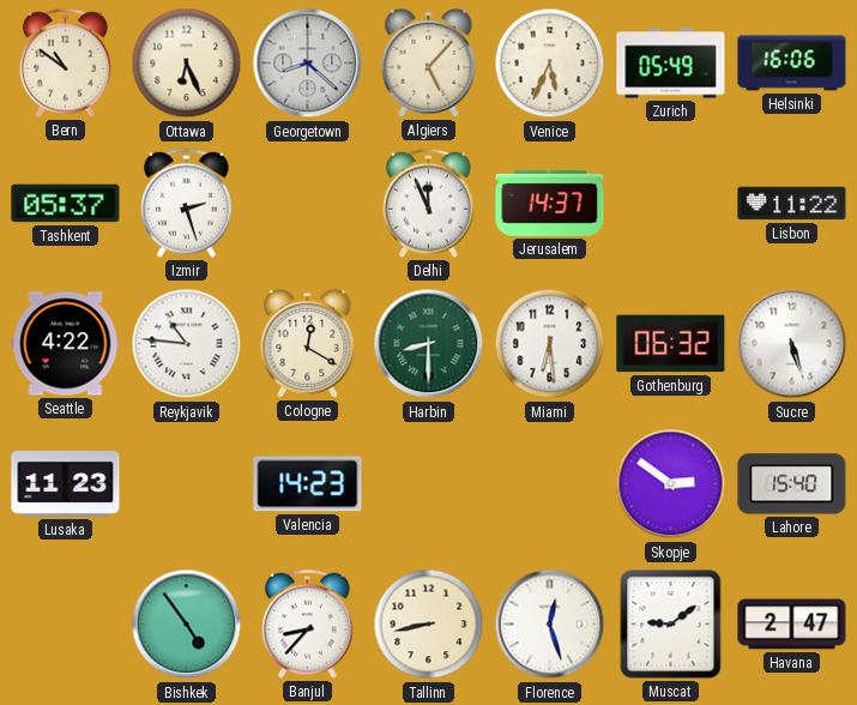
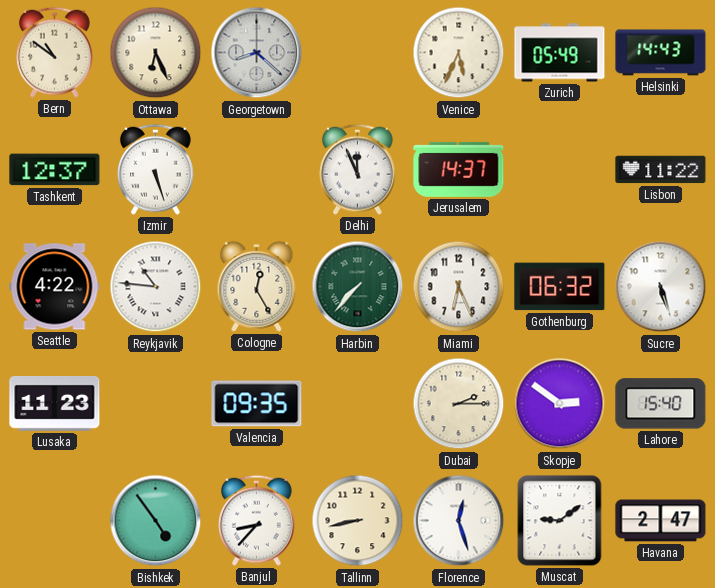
Algiers: 5:07 -> none
Helsinki: 16:06 -> 14:43
Tashkent: 05:37 -> 12:37
Izmir: 2:27 -> 5:27
Cologne: 12:20 -> 12:25
Harbin: 8:30 -> 7:37
Miami: 6:29 -> 6:26
Valencia: 14:23 -> 09:35
Dubai: none -> 2:15
